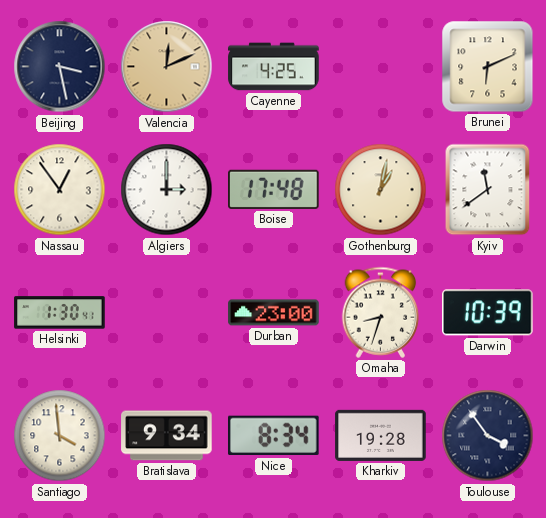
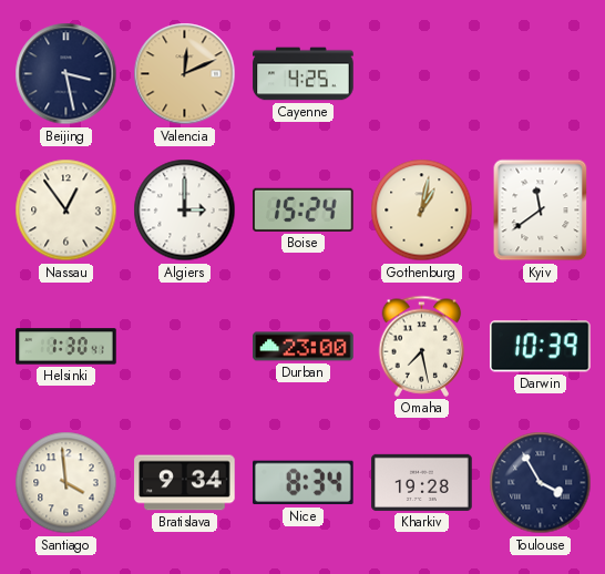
Brunei: 6:11 -> none
Boise: 17:48 -> 15:24
Omaha: 8:33 -> 7:28
Toulouse: 3:54 -> 3:55
